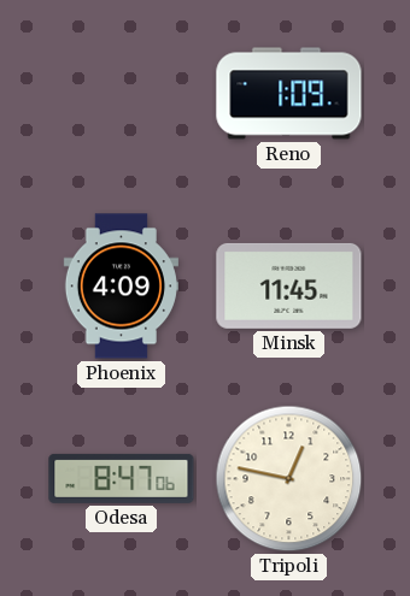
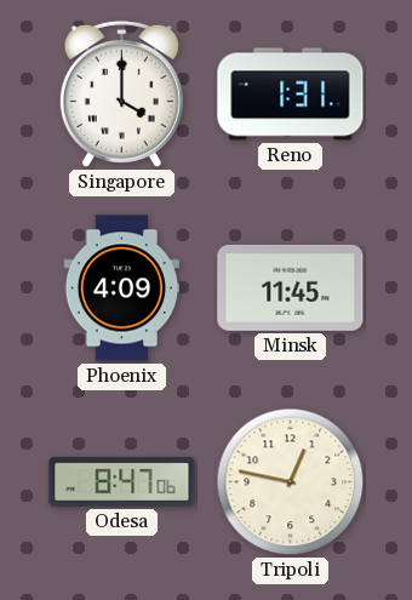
Singapore: none -> 4:00
Reno: 1:09 -> 1:31
